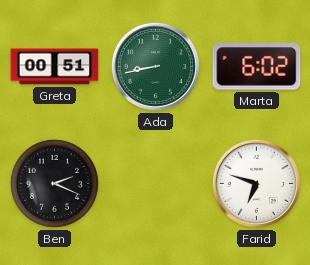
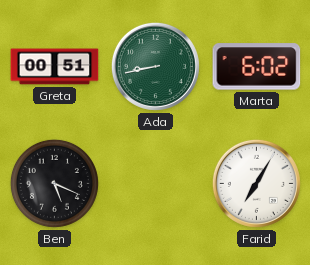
Ben: 2:19 -> 5:19
Farid: 6:48 -> 7:05
